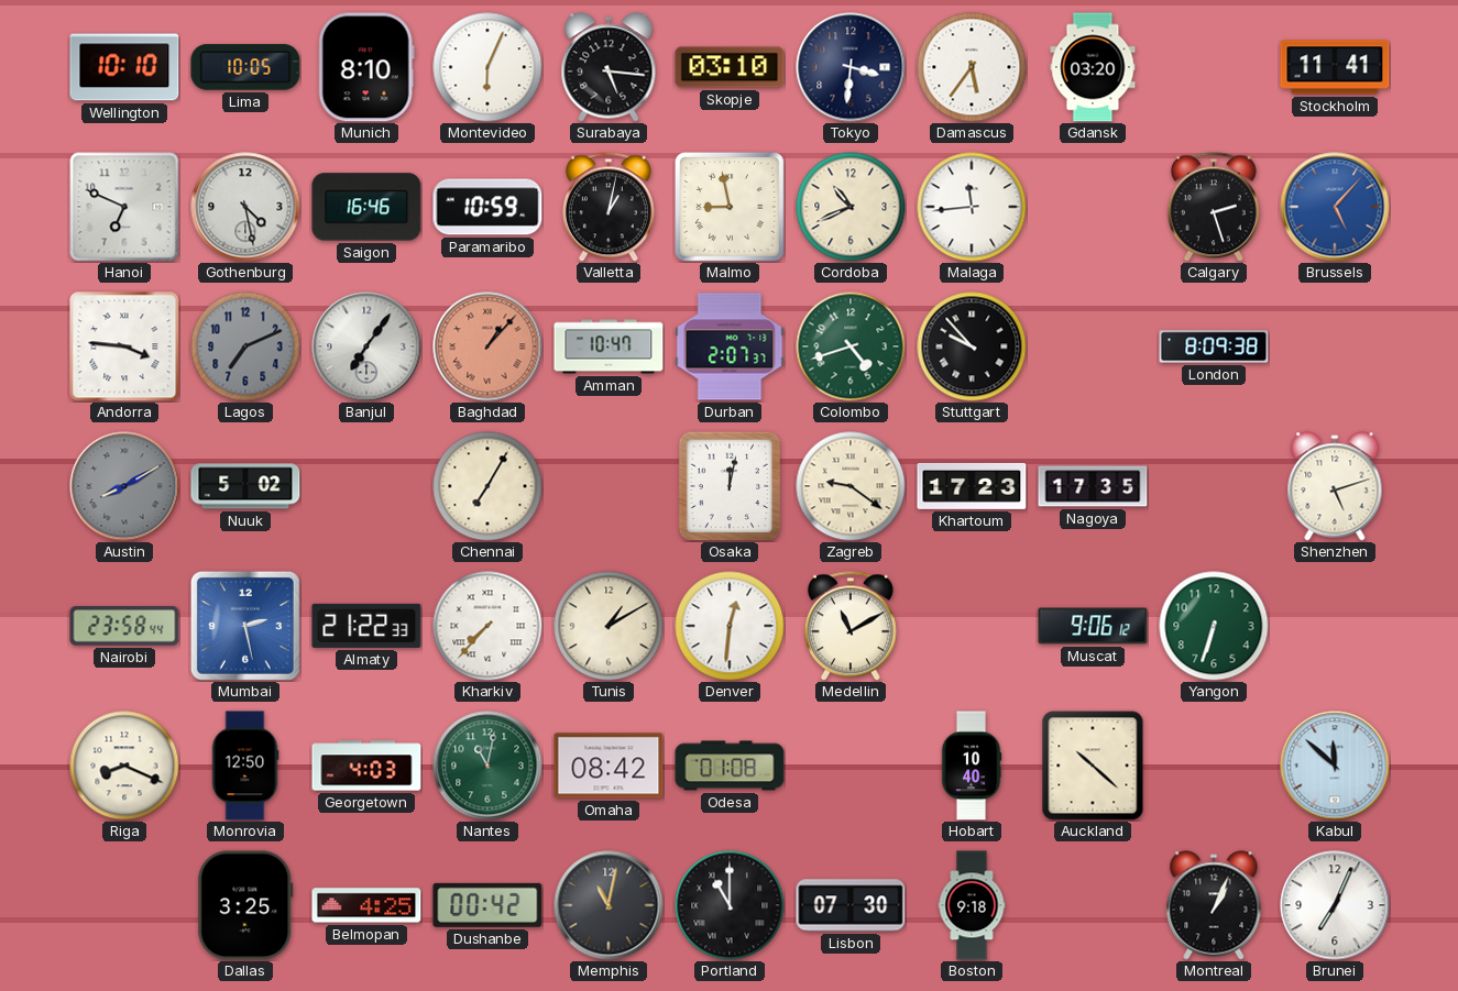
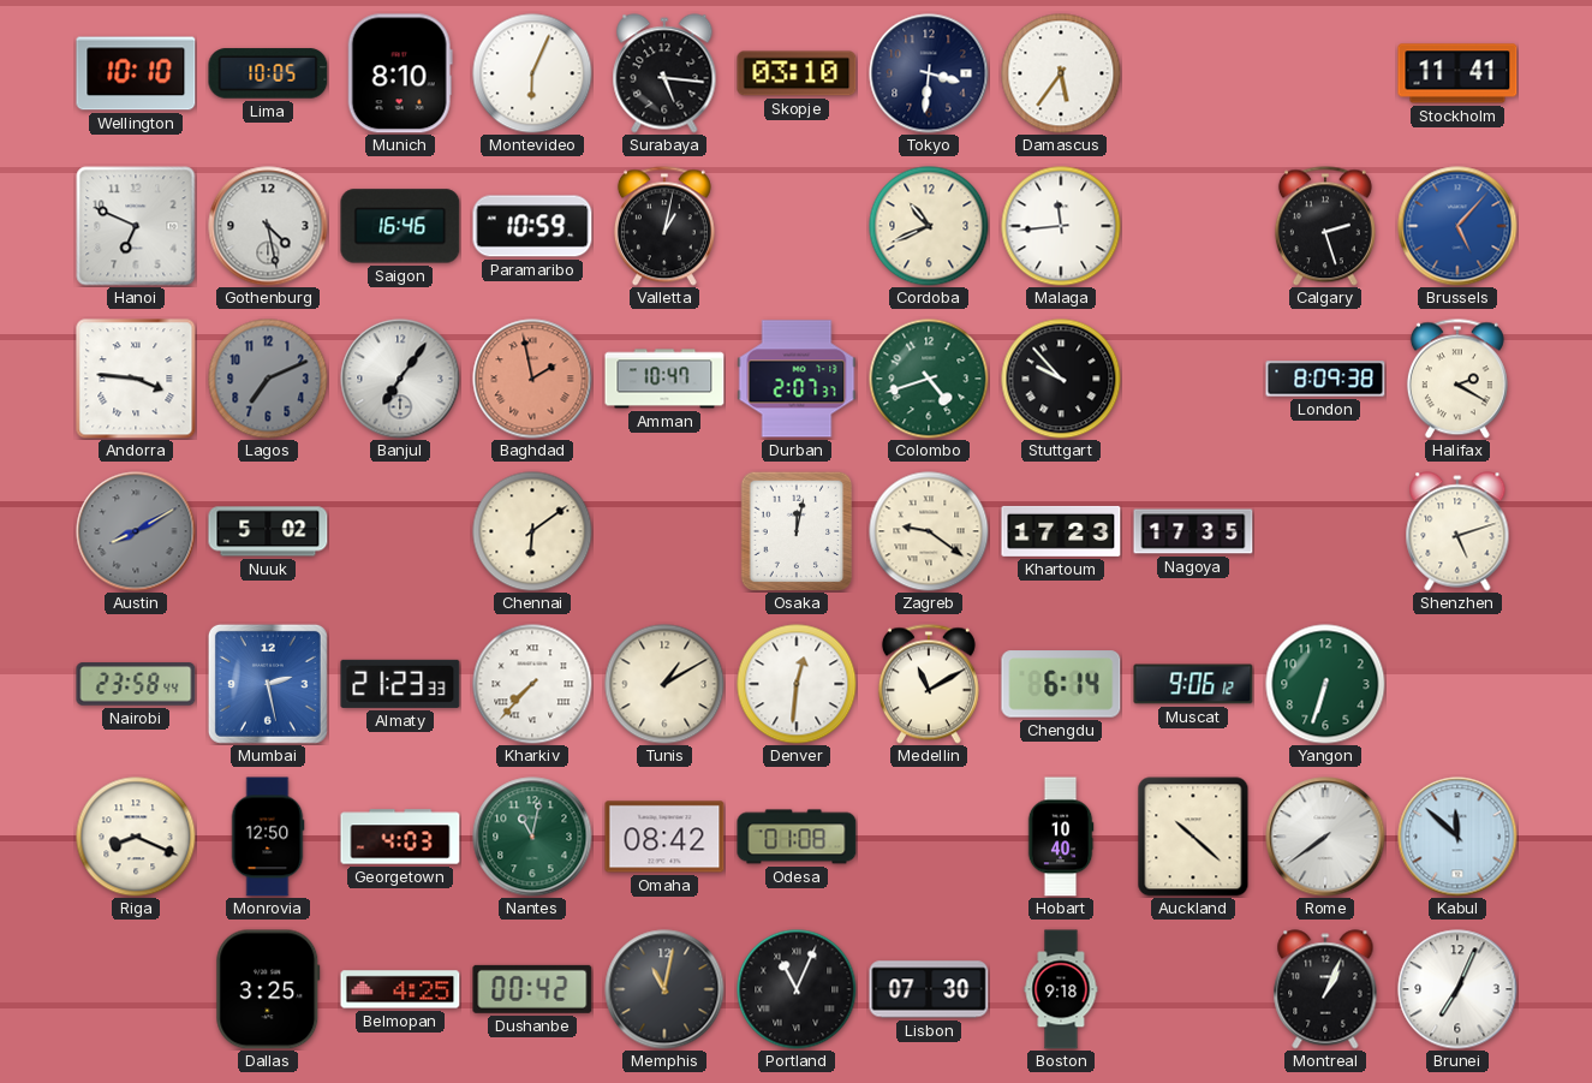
Gdansk: 03:20 -> none
Malmo: 8:58 -> none
Baghdad: 1:07 -> 1:58
Halifax: none -> 2:20
Chennai: 7:05 -> 6:09
Almaty: 21:22 -> 21:23
Chengdu: none -> 6:14
Rome: none -> 7:39
Portland: 11:00 -> 11:04
